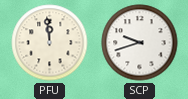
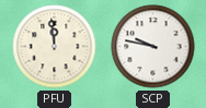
SCP: 9:42 -> 9:47
